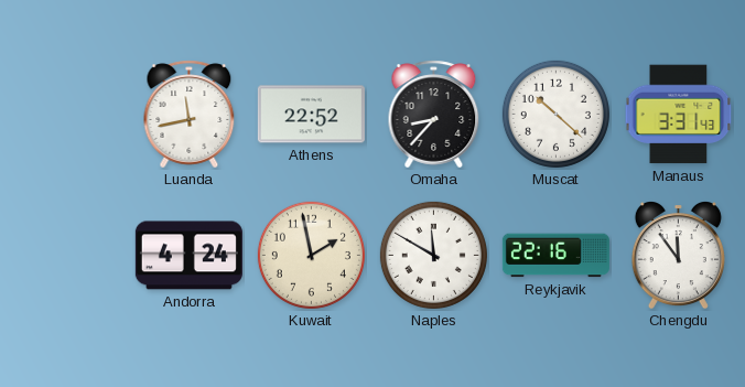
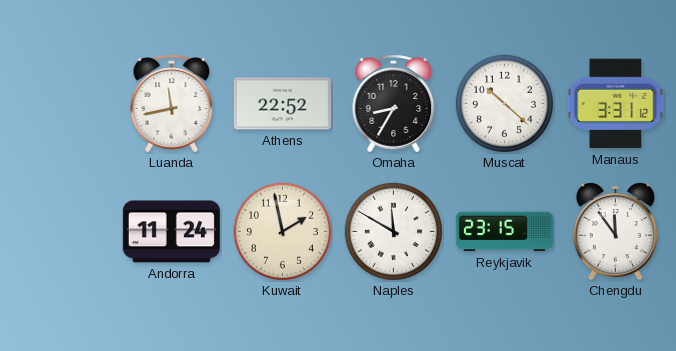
Omaha: 8:37 -> 8:35
Manaus: 3:31:43 -> 3:31:12
Andorra: 4:24 -> 11:24
Reykjavik: 22:16 -> 23:15
